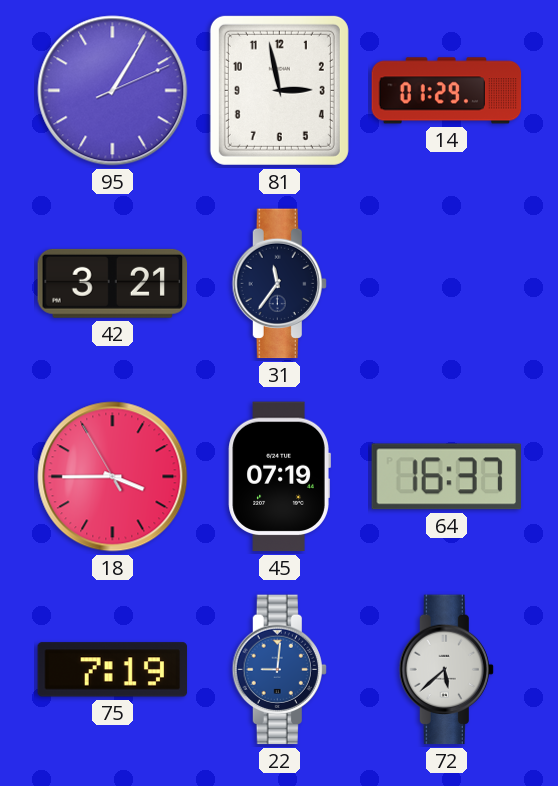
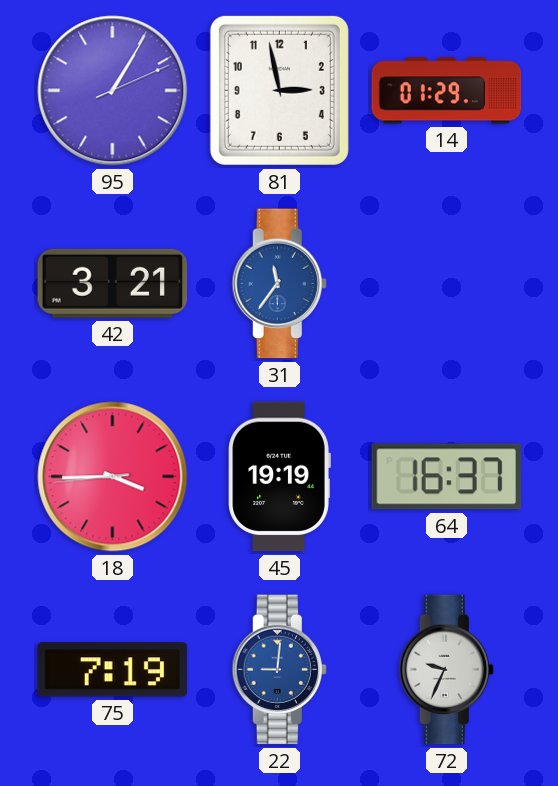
31 dial: navy -> blue
18: 3:44:55 -> 3:44:44
45: 07:19 -> 19:19
72: 5:38 -> 9:34
